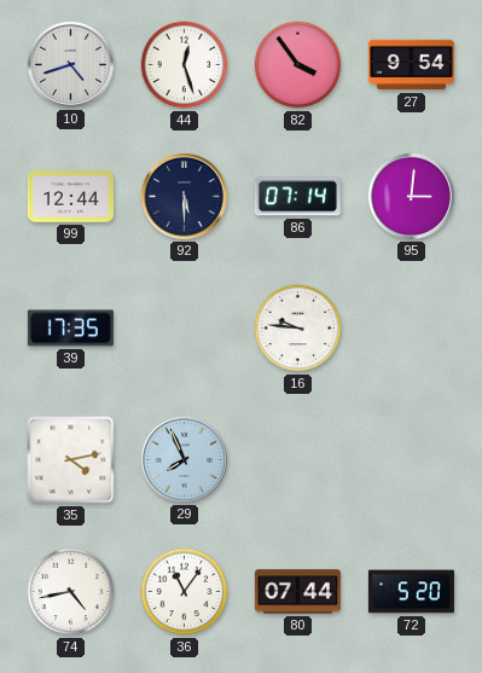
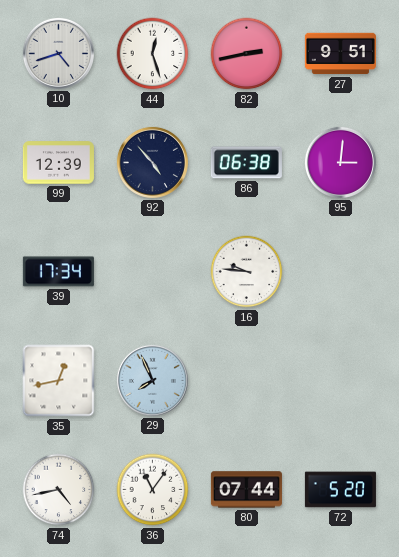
82: 3:54 -> 2:43
27: 9:54 -> 9:51
99: 12:44 -> 12:39
92: 5:30 -> 4:53
86: 07:14 -> 06:38
39: 17:35 -> 17:34
35: 4:13 -> 12:43
